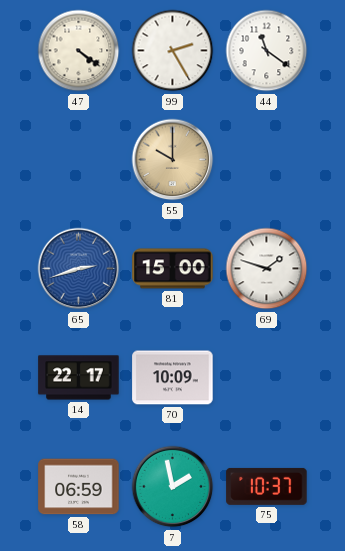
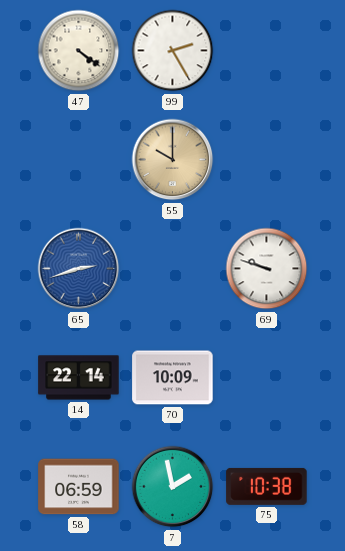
44: 11:21 -> none
81: 15:00 -> none
69: 1:48 -> 9:48
14: 22:17 -> 22:14
75: 10:37 -> 10:38
